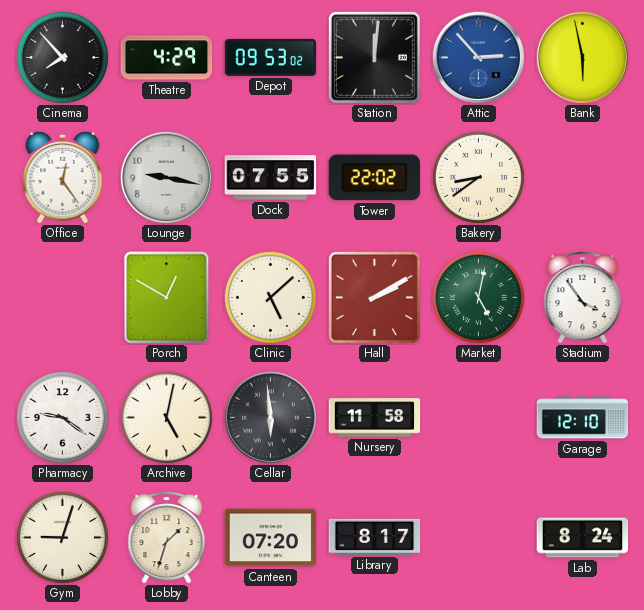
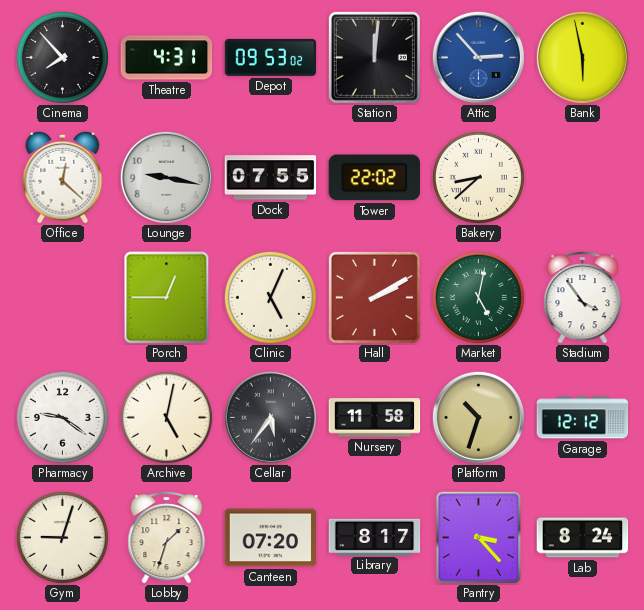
Theatre: 4:29 -> 4:31
Office: 12:24 -> 12:22
Bakery: 8:39 -> 8:38
Porch: 12:50 -> 12:45
Clinic: 5:08 -> 5:04
Cellar: 5:59 -> 5:36
Platform: none -> 10:33
Garage: 12:10 -> 12:12
Pantry: none -> 3:23
